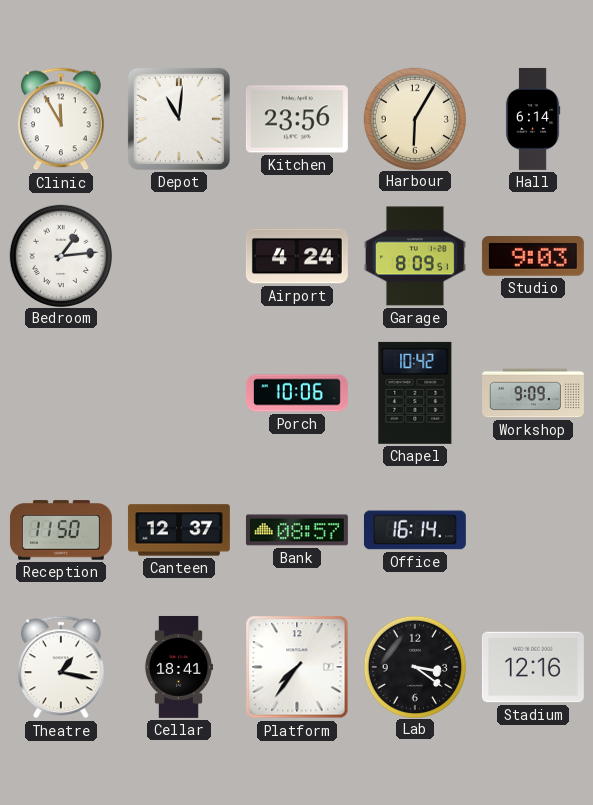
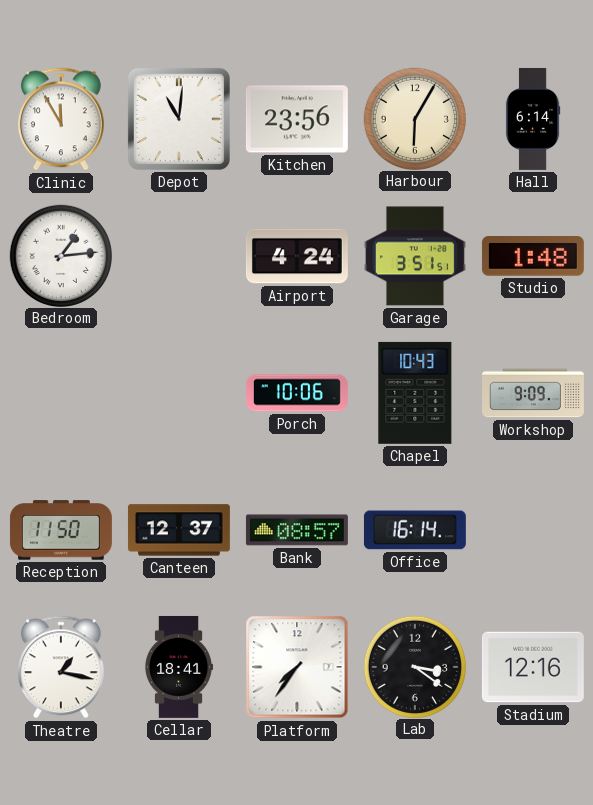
Garage: 8:09 -> 3:51
Studio: 9:03 -> 1:48
Chapel: 10:42 -> 10:43
